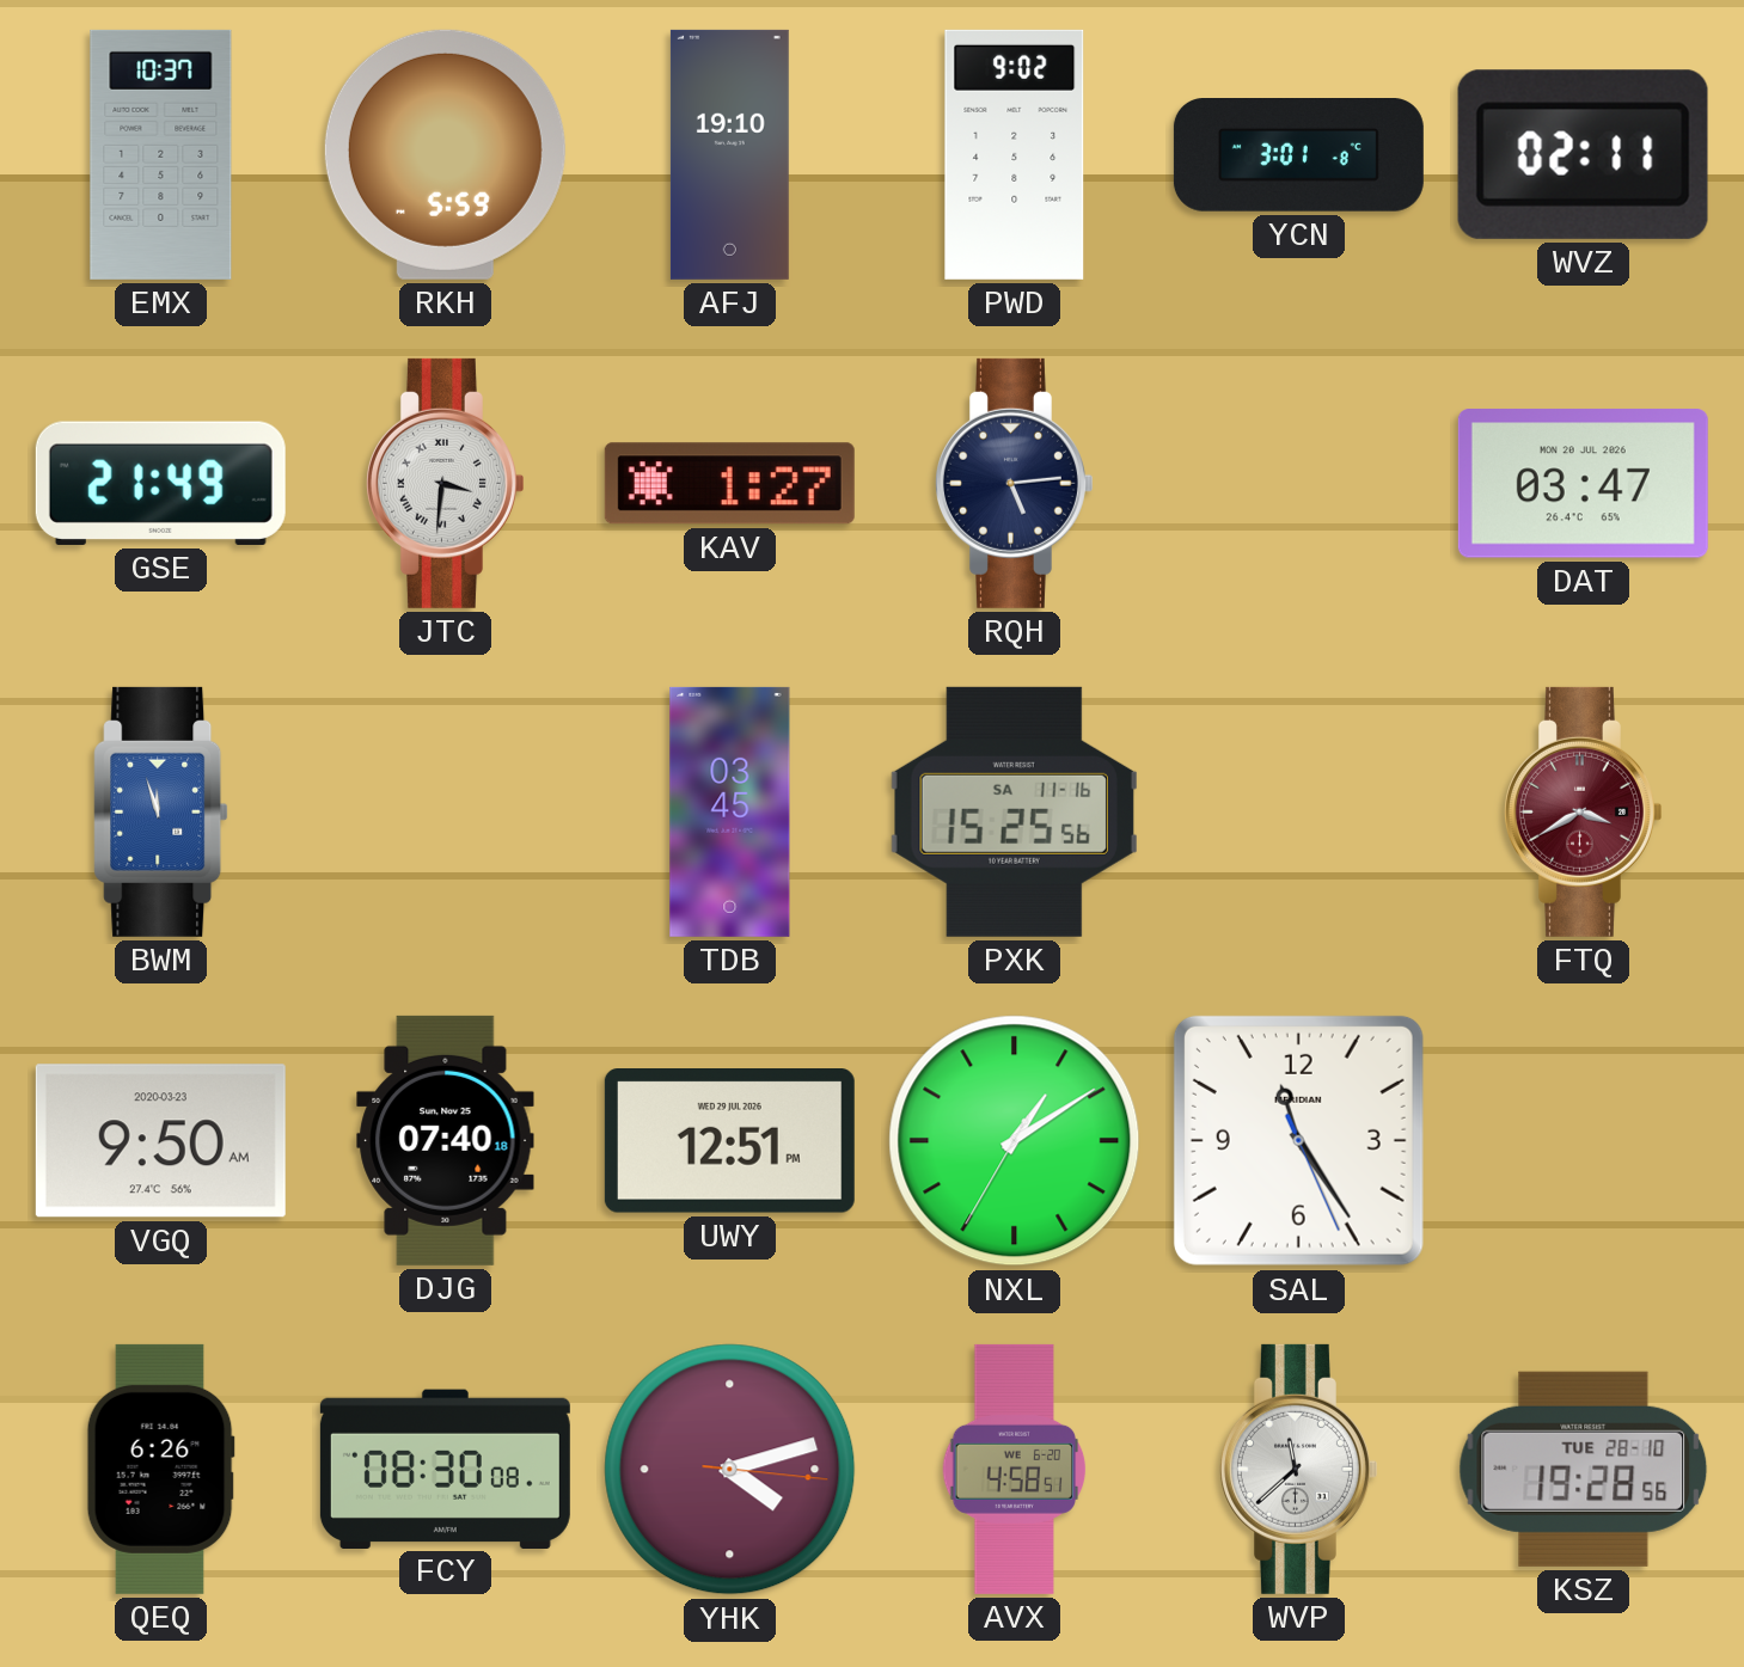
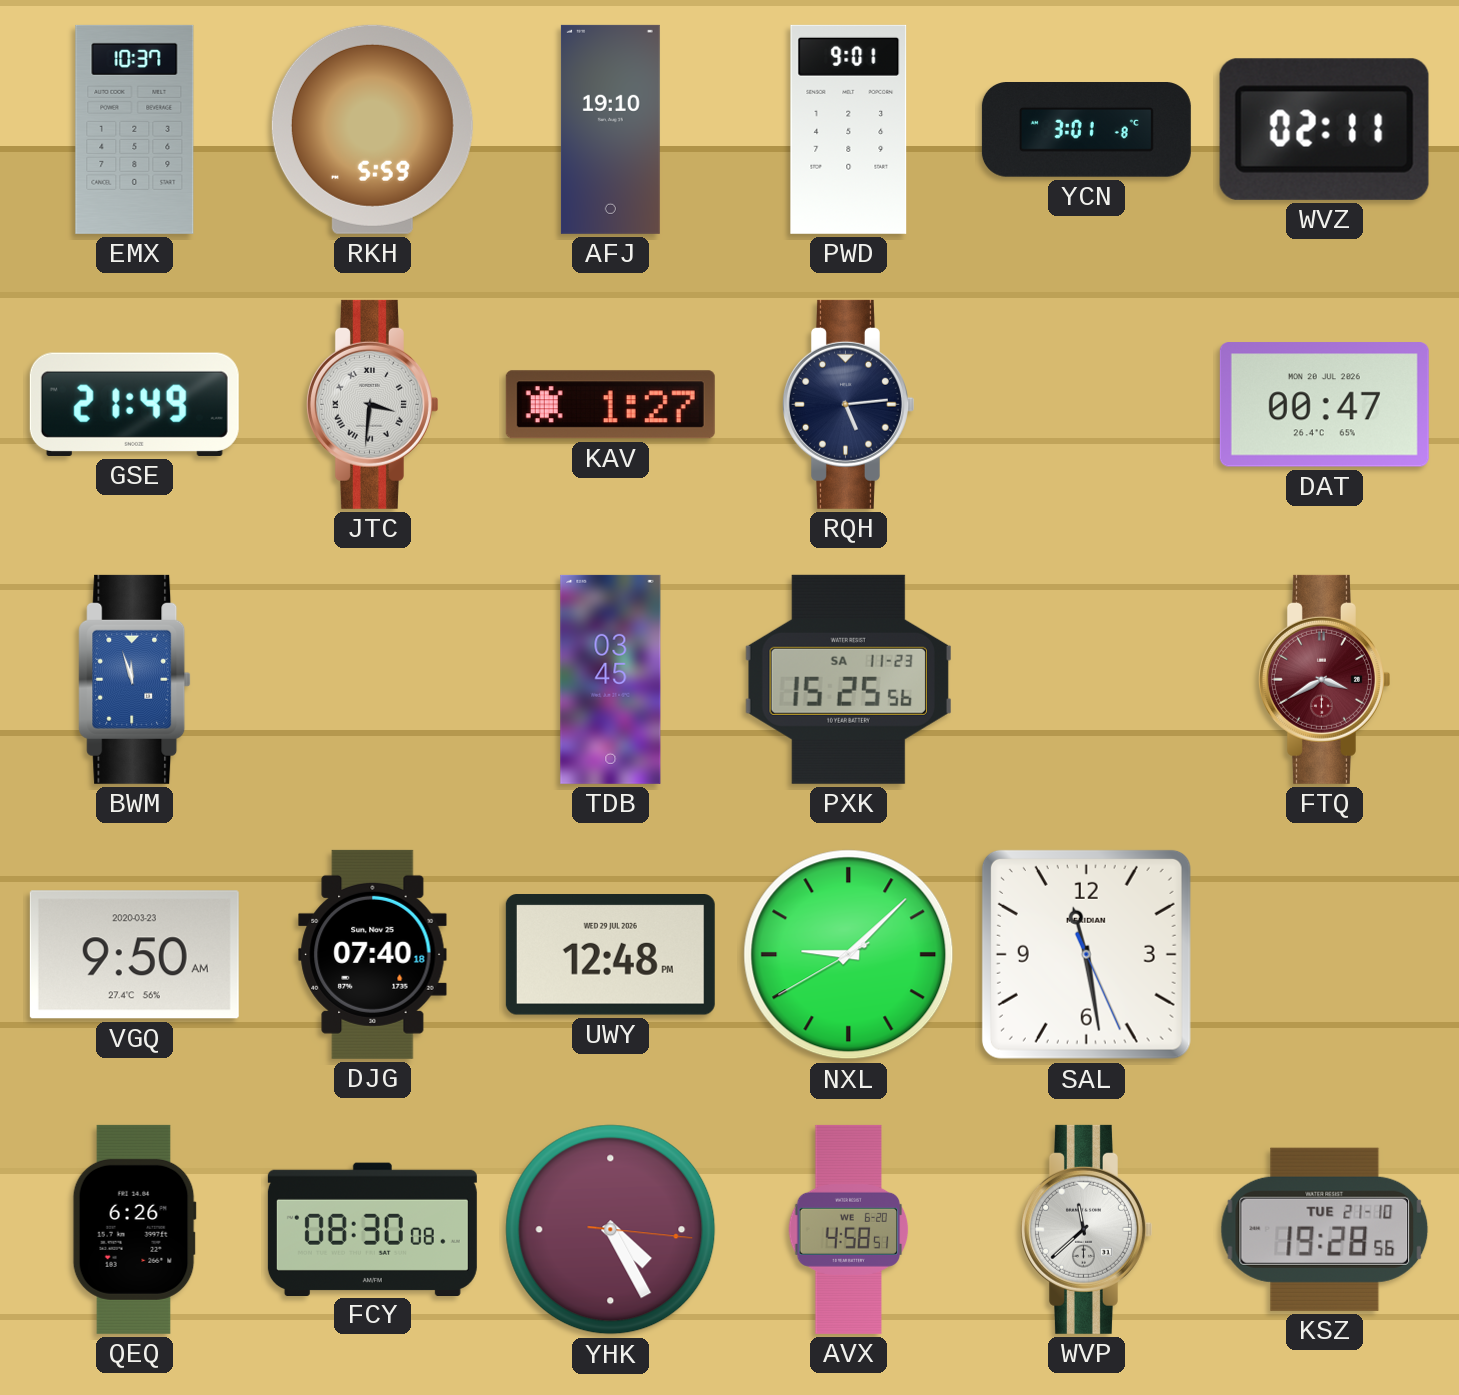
PWD: 9:02 -> 9:01
DAT: 03:47 -> 00:47
PXK date: SA 11-16 -> SA 11-23
UWY: 12:51 -> 12:48
NXL: 1:09 -> 9:07
SAL: 11:24 -> 11:28
YHK: 4:12 -> 4:25
KSZ date: TUE 28-10 -> TUE 21-10
